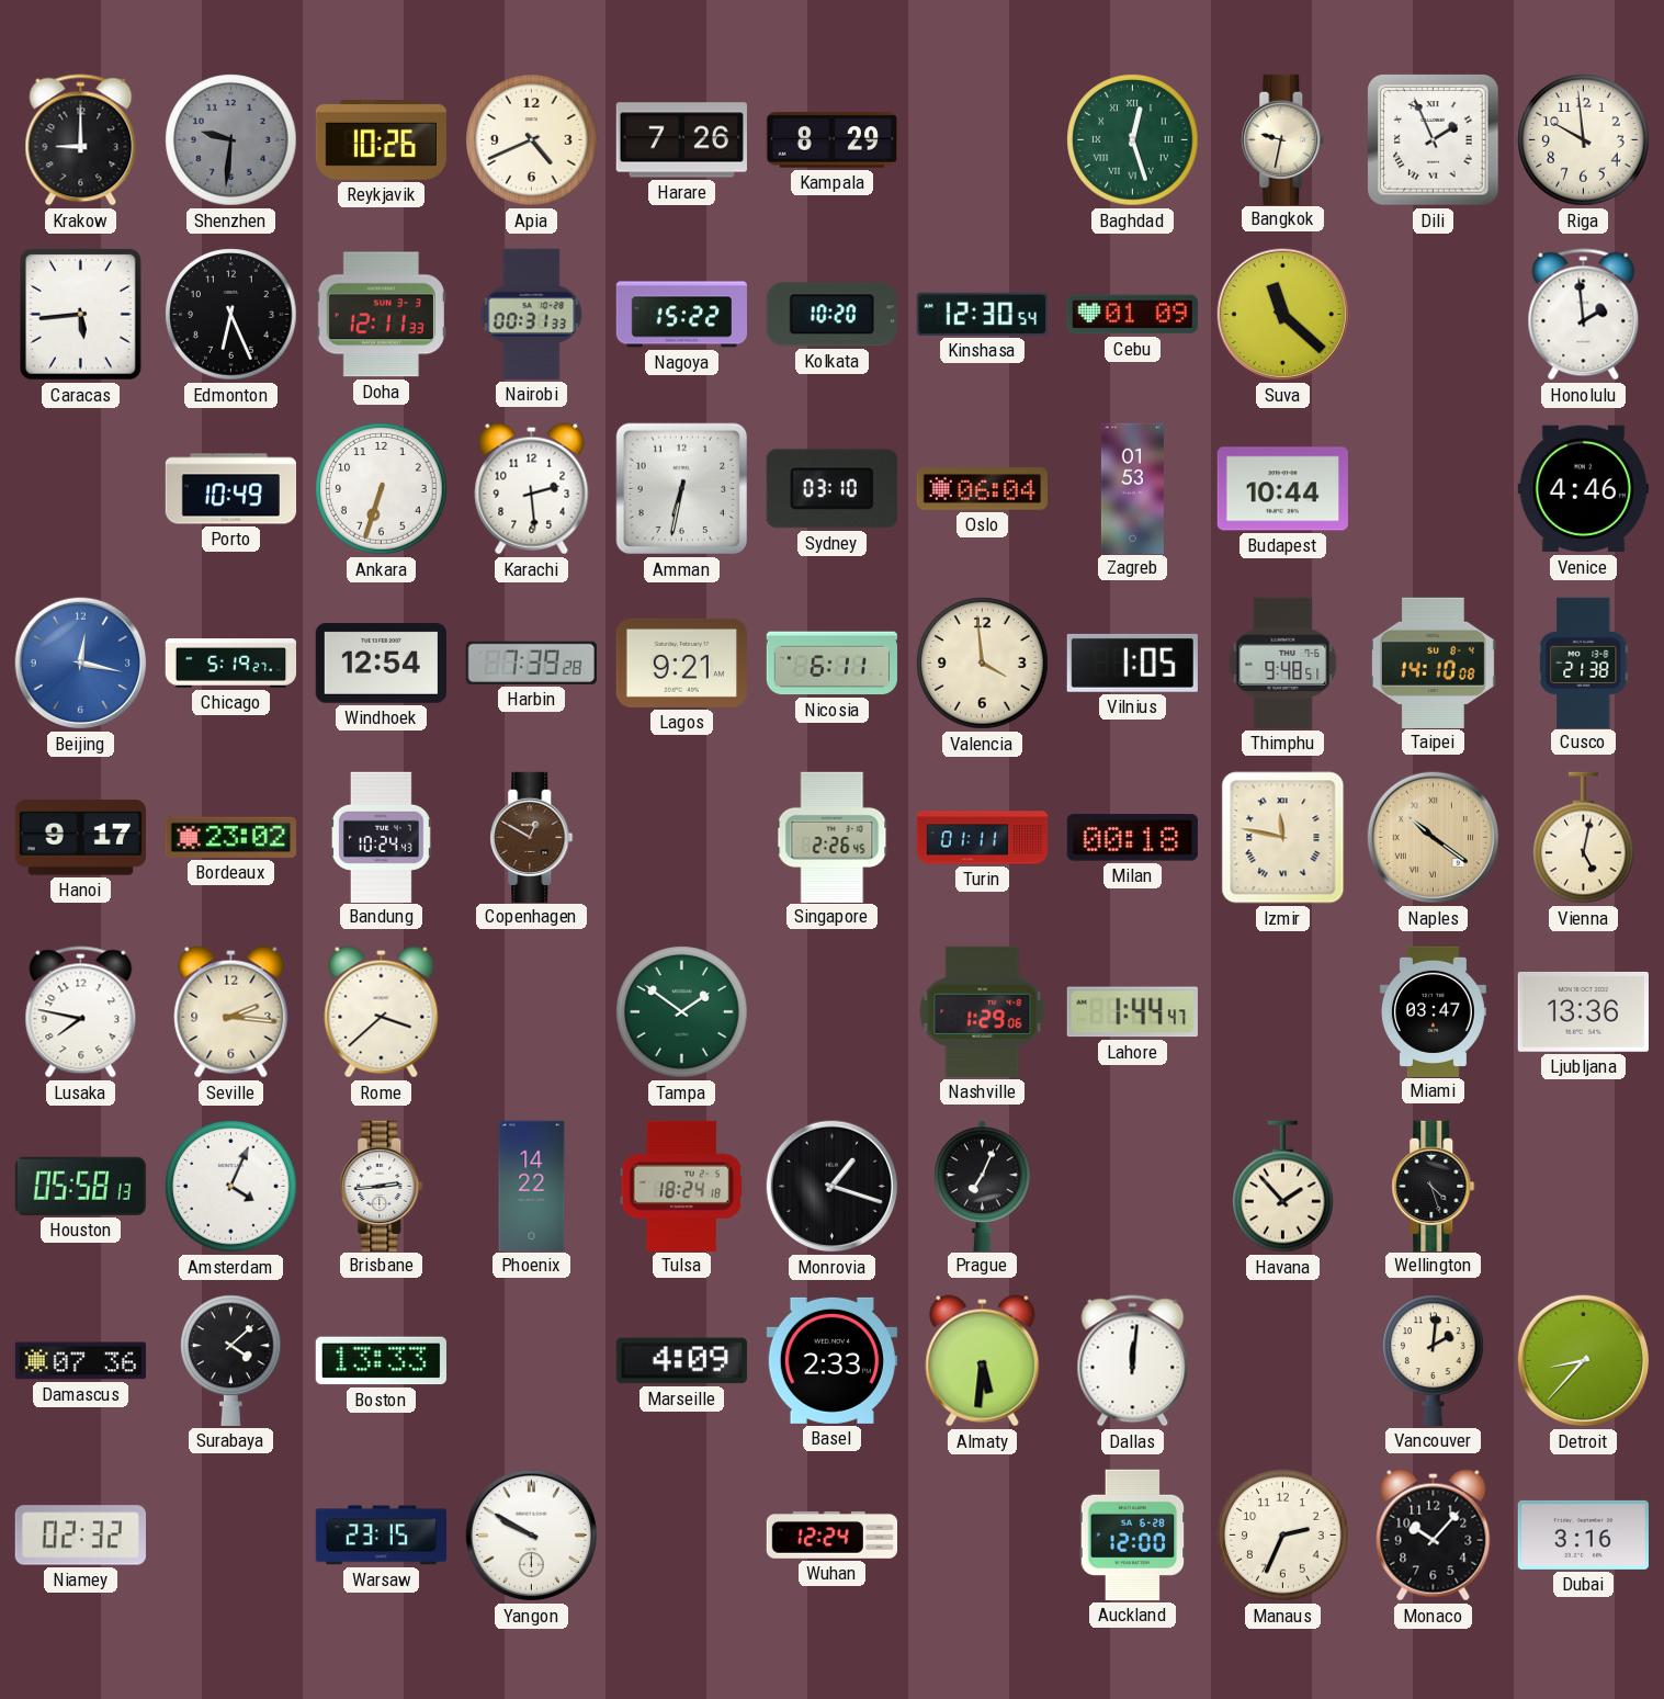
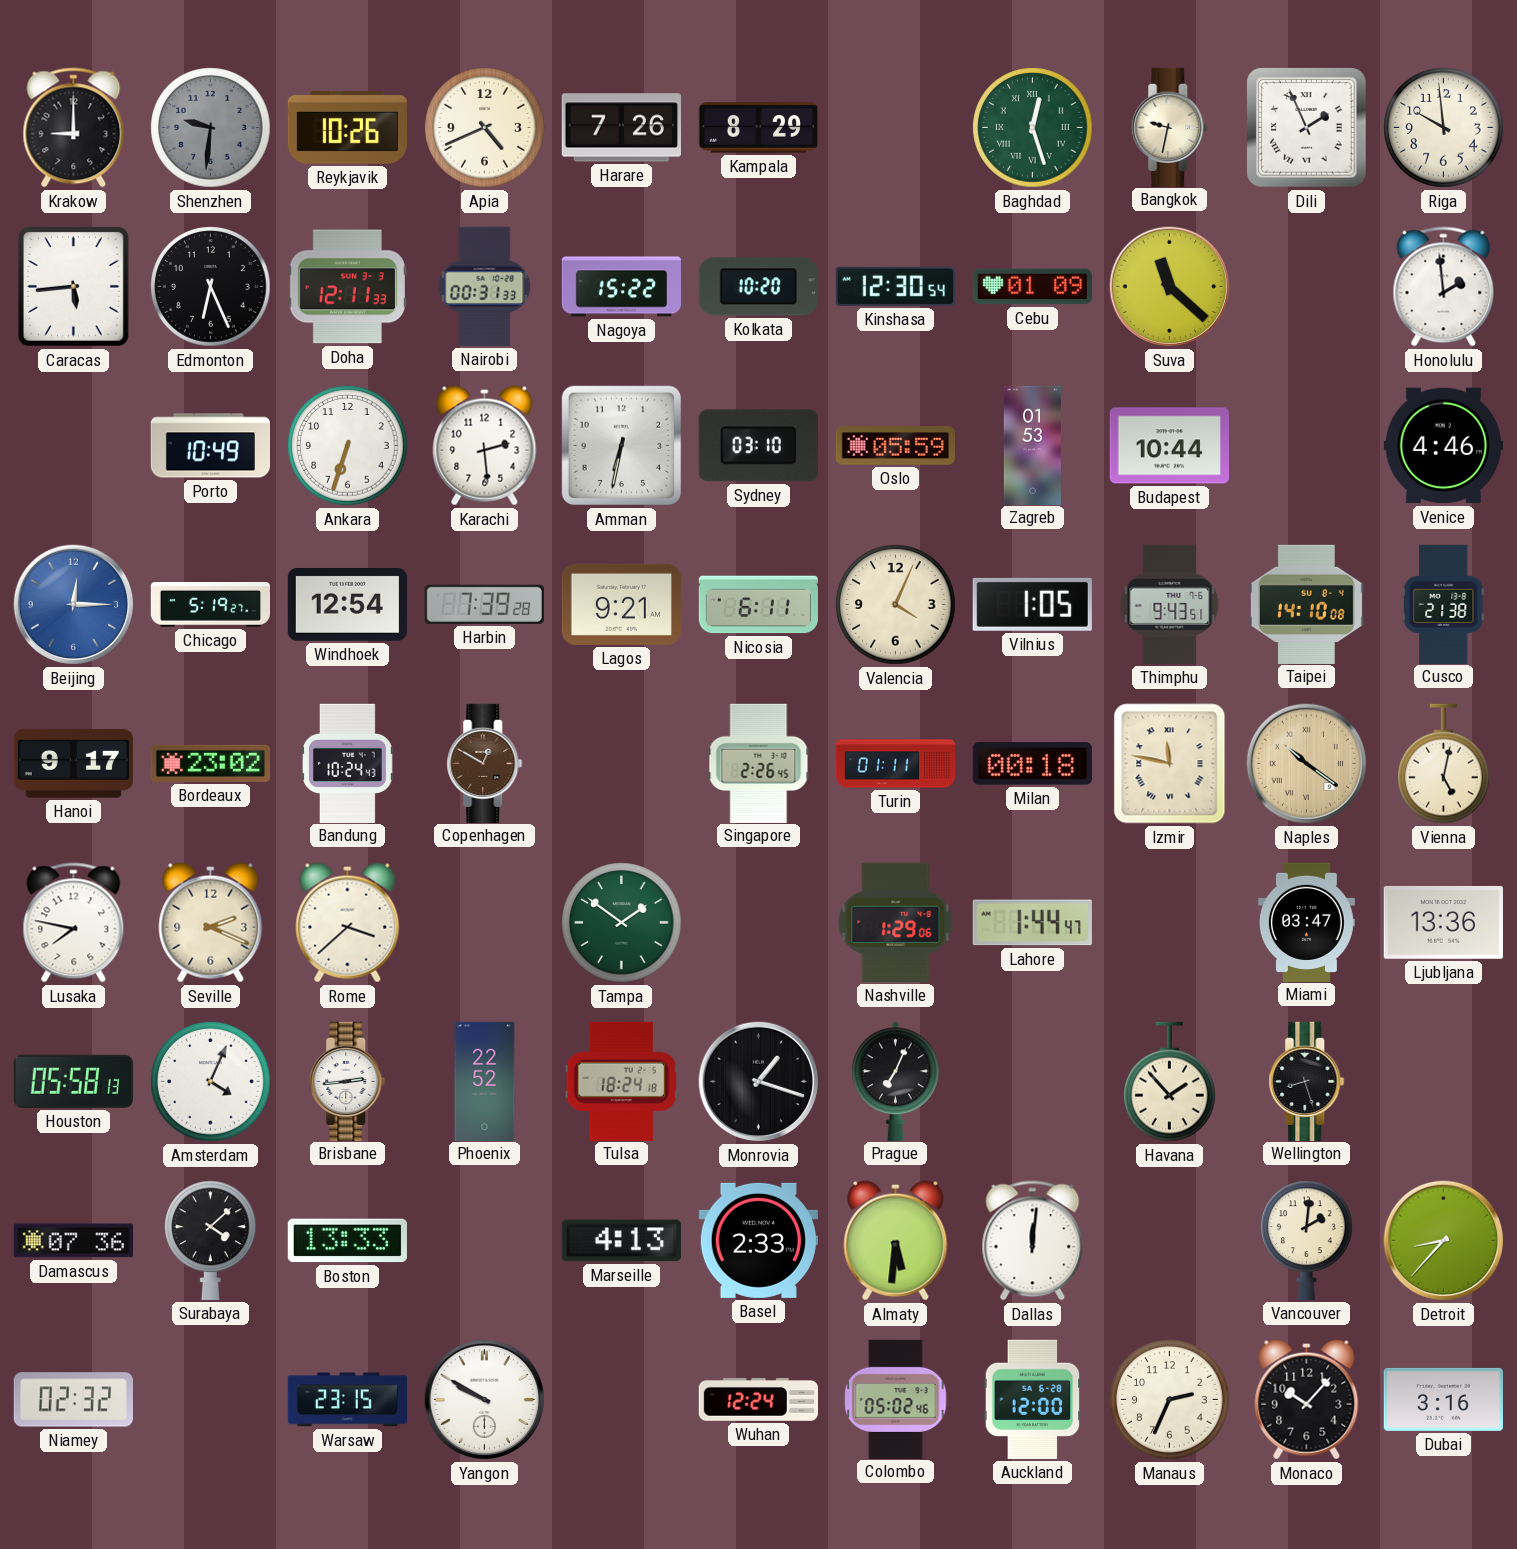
Oslo: 06:04 -> 05:59
Beijing: 12:17 -> 12:15
Valencia: 3:59 -> 4:04
Thimphu: 9:48 -> 9:43
Seville: 2:16 -> 2:19
Phoenix: 14:22 -> 22:52
Wellington: 4:27 -> 8:27
Marseille: 4:09 -> 4:13
Colombo: none -> 05:02
